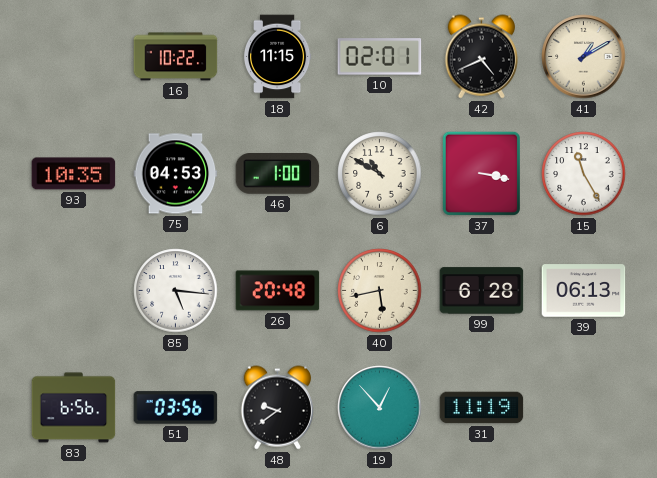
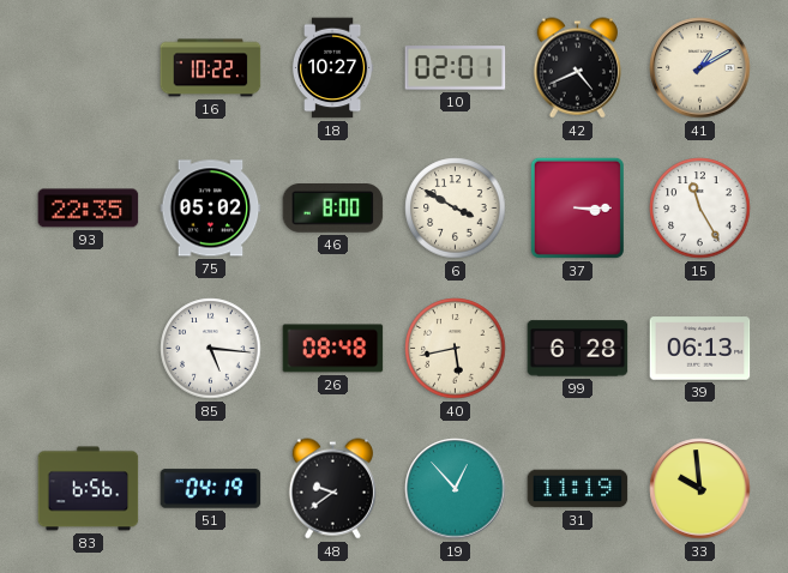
18: 11:15 -> 10:27
93: 10:35 -> 22:35
75: 04:53 -> 05:02
46: 1:00 -> 8:00
6: 10:50 -> 3:50
37: 3:17 -> 3:15
26: 20:48 -> 08:48
51: 03:56 -> 04:19
33: none -> 9:59
